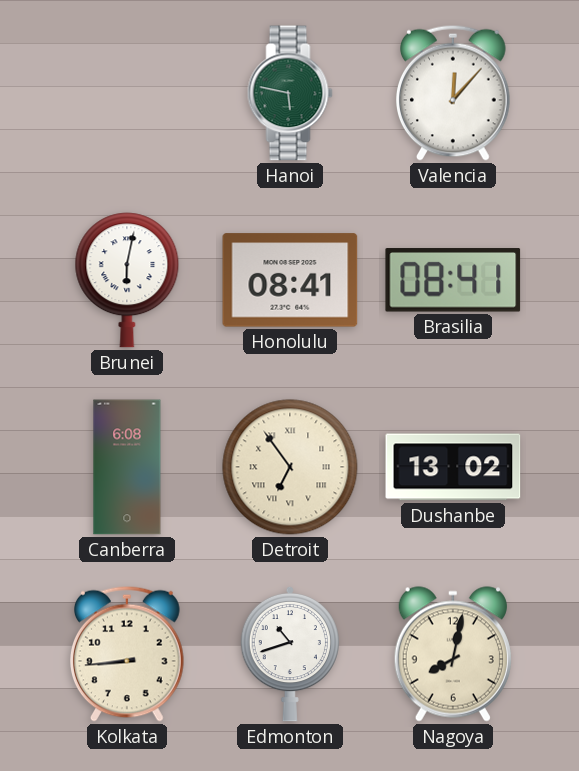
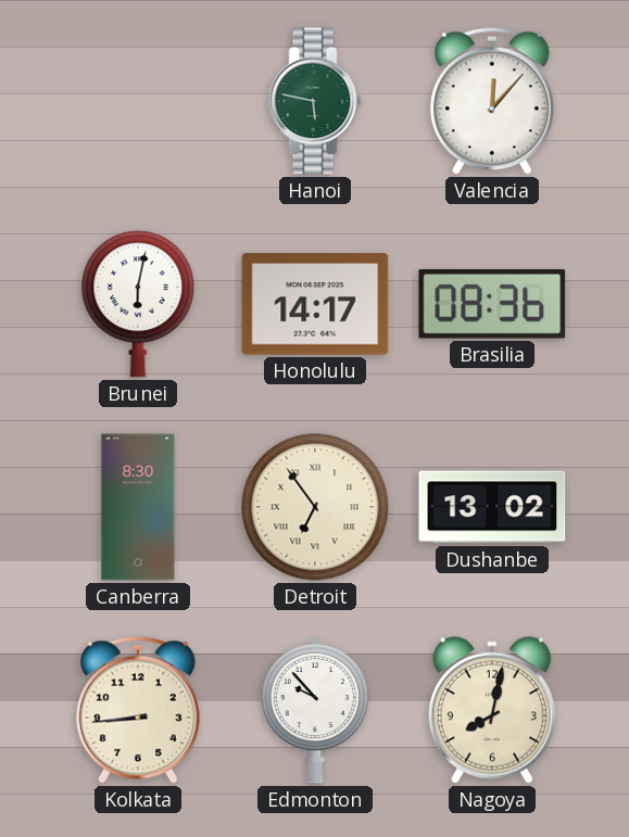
Honolulu: 08:41 -> 14:17
Brasilia: 08:41 -> 08:36
Canberra: 6:08 -> 8:30
Edmonton: 10:42 -> 9:53
